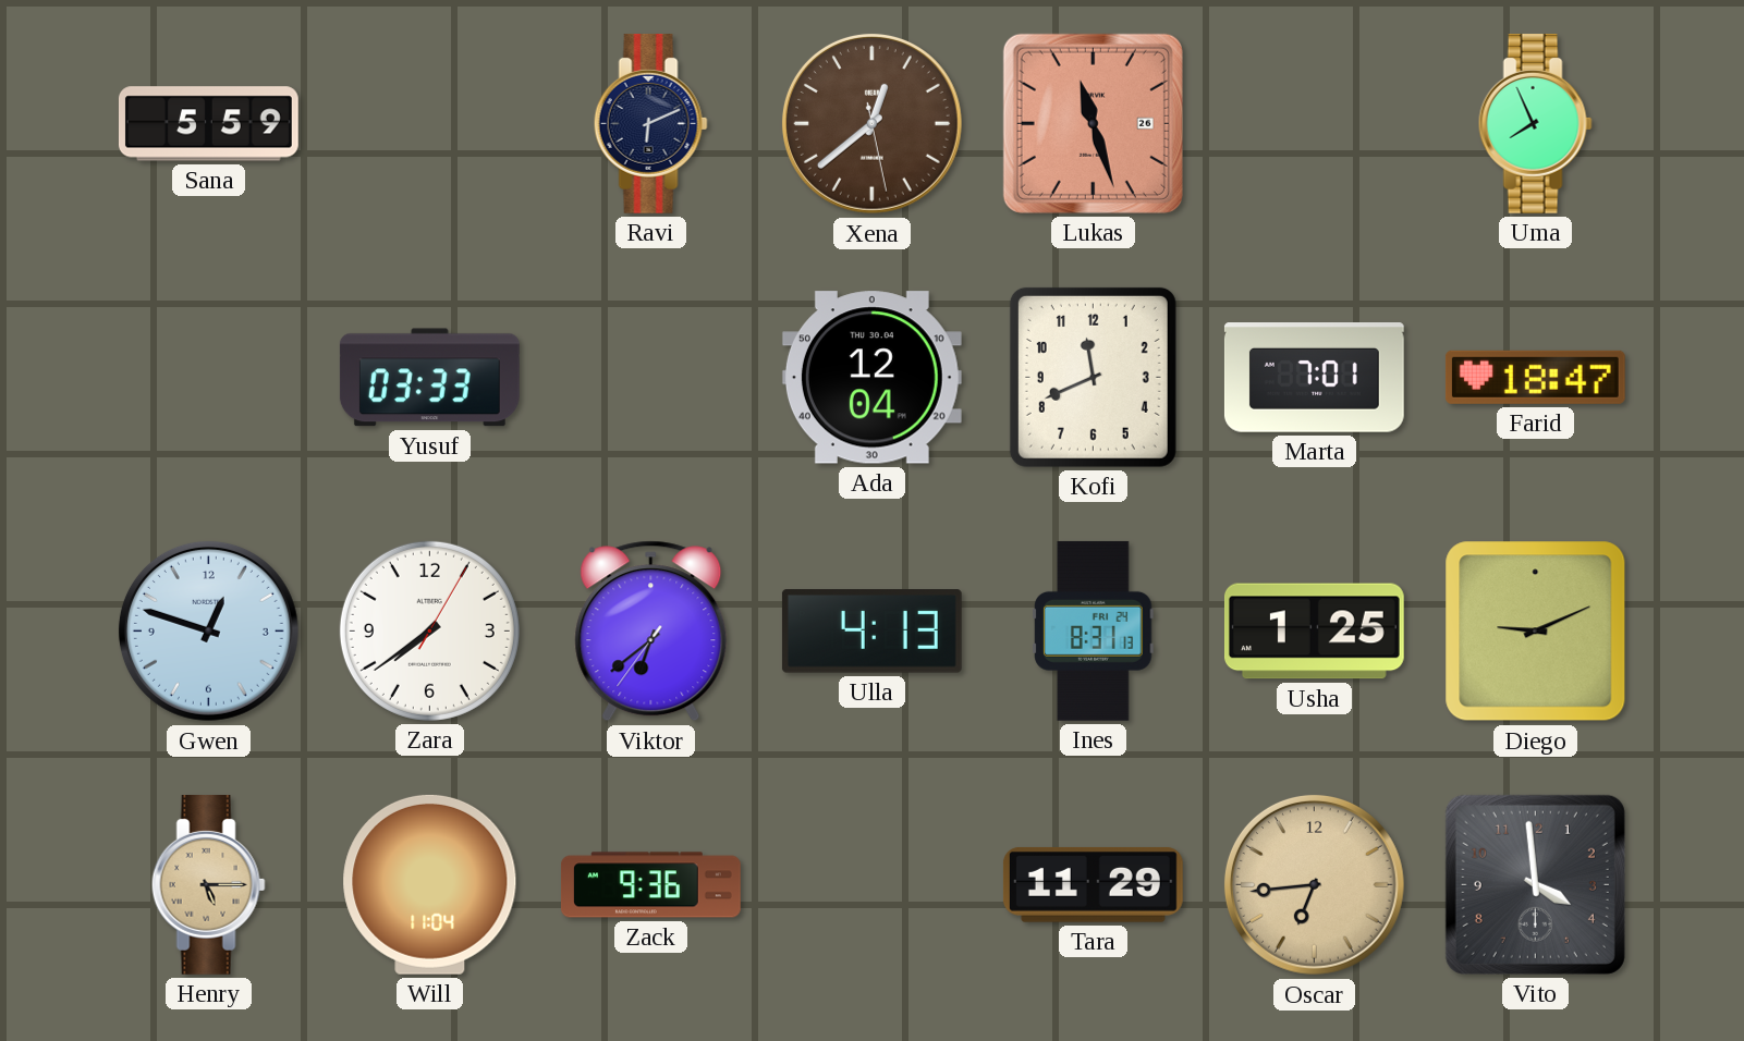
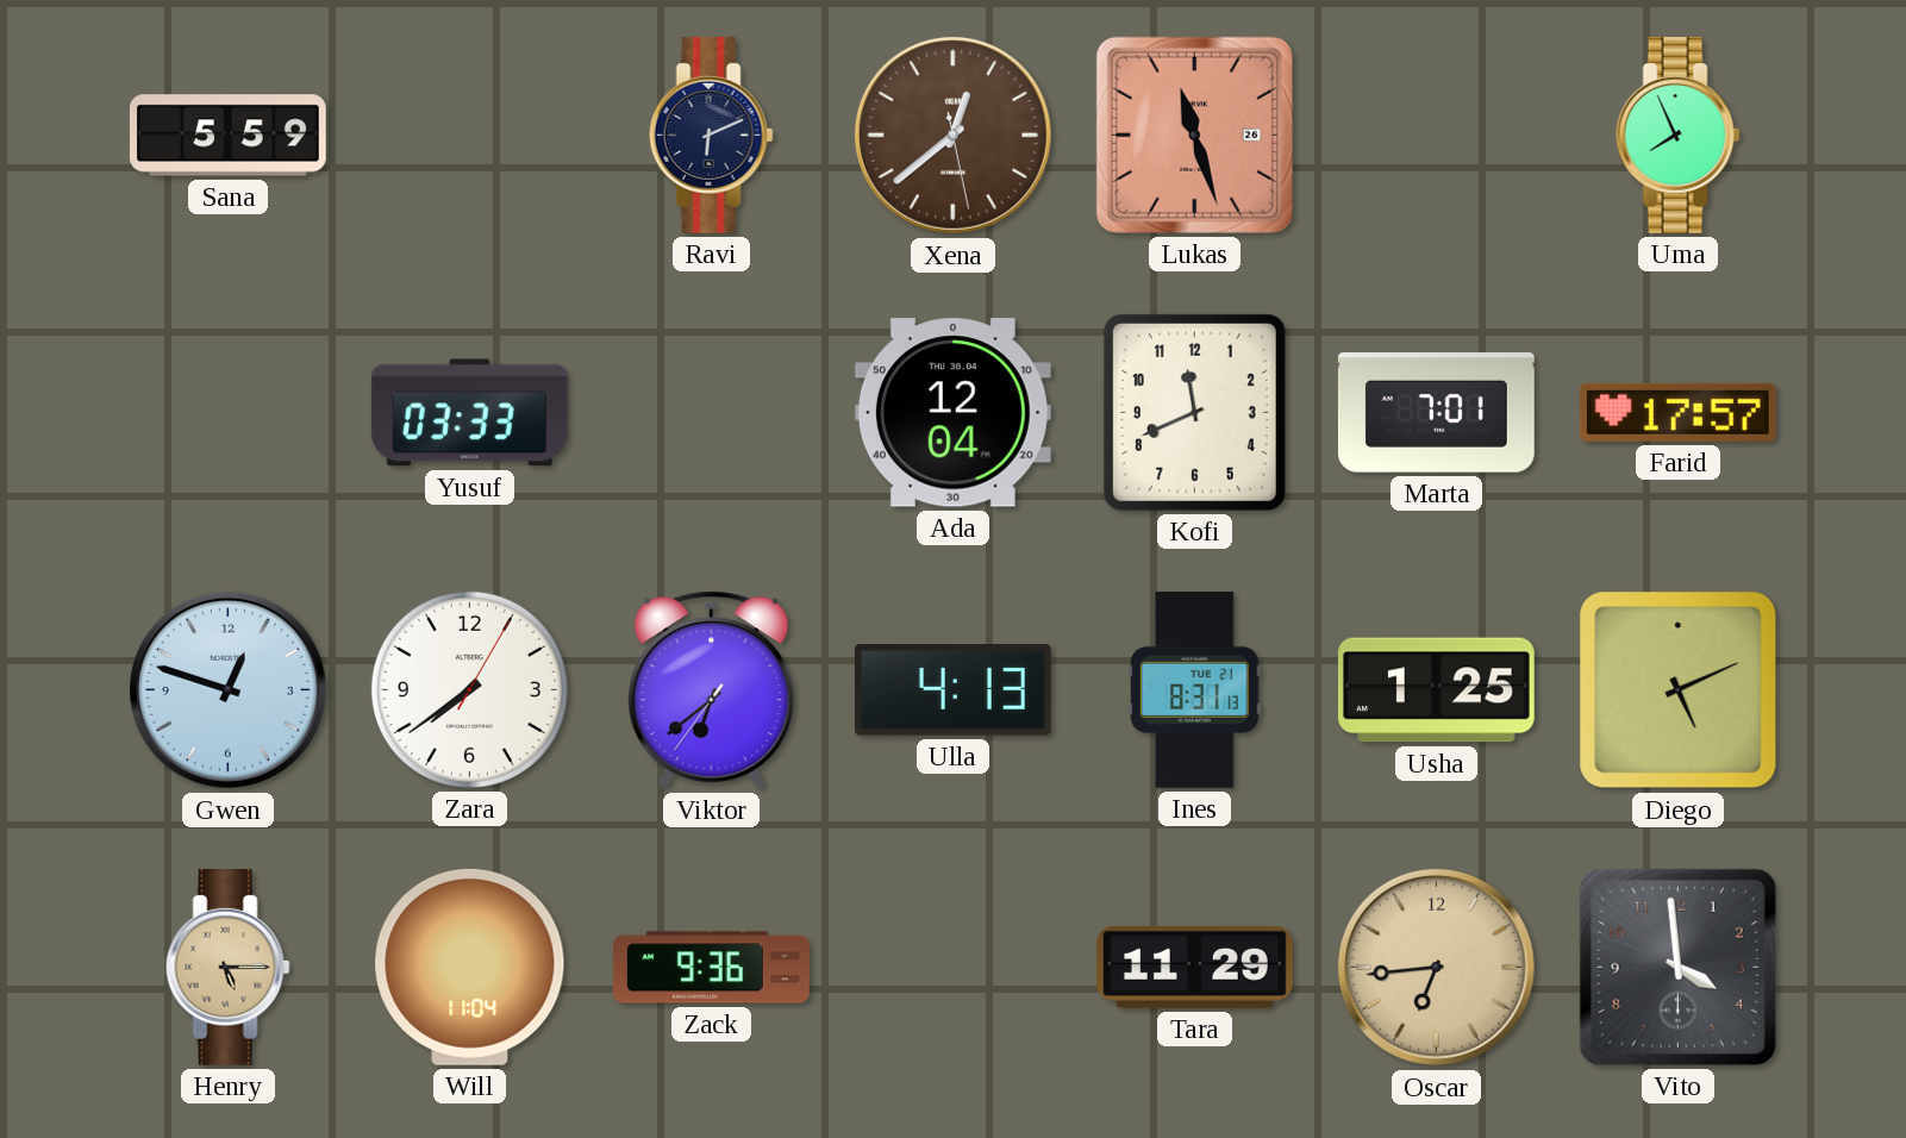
Farid: 18:47 -> 17:57
Ines date: FRI 24 -> TUE 21
Diego: 9:11 -> 5:11
